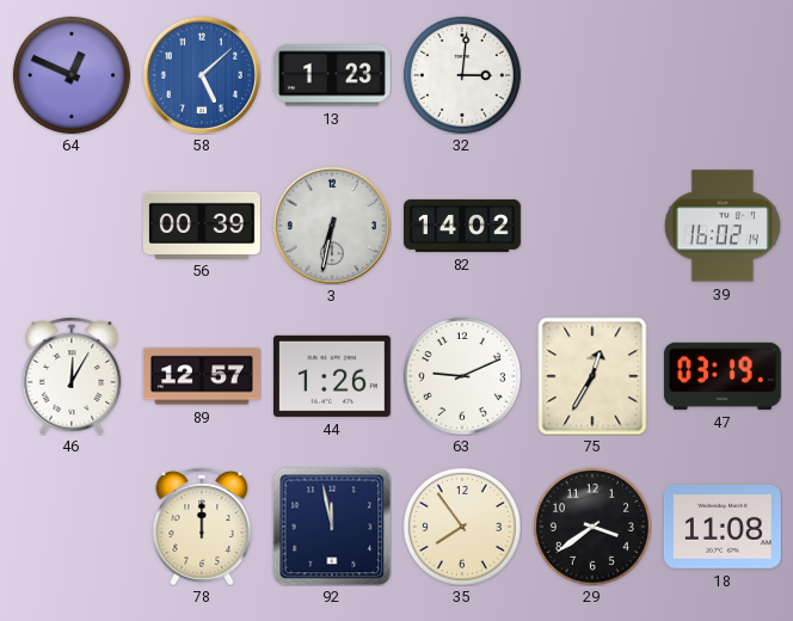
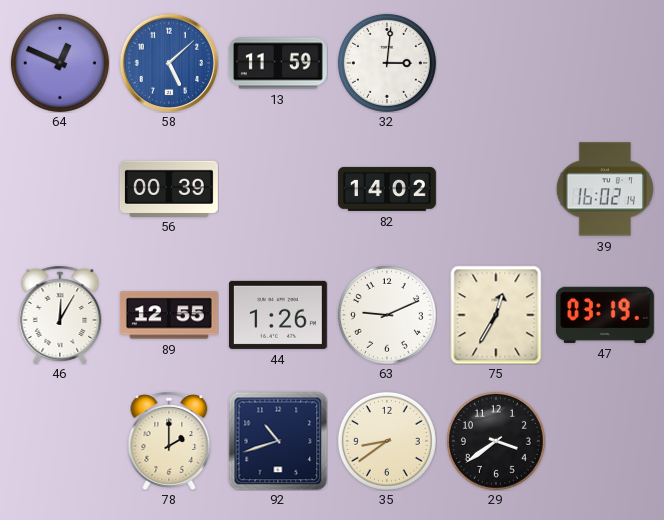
13: 1:23 -> 11:59
3: 6:32 -> none
89: 12:57 -> 12:55
78: 12:00 -> 2:00
92: 11:58 -> 10:42
35: 7:54 -> 8:39
18: 11:08 -> none
